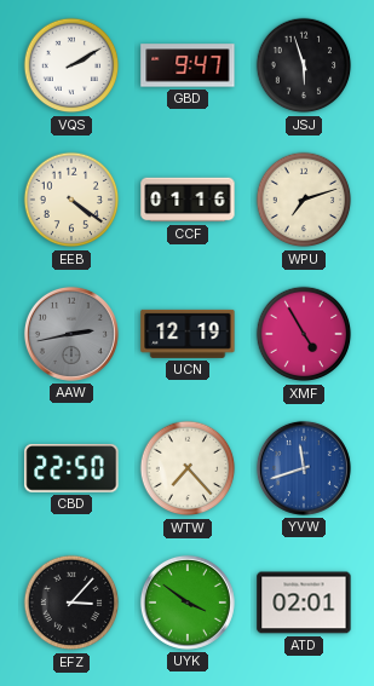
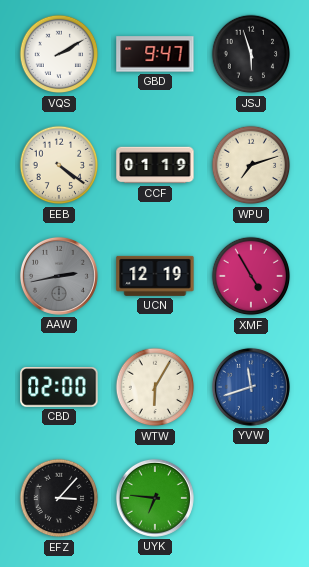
CCF: 01:16 -> 01:19
CBD: 22:50 -> 02:00
WTW: 7:23 -> 6:05
UYK: 3:51 -> 6:46
ATD: 02:01 -> none
